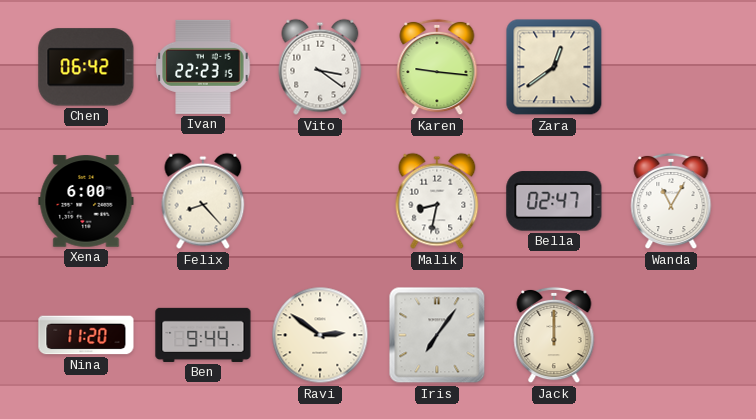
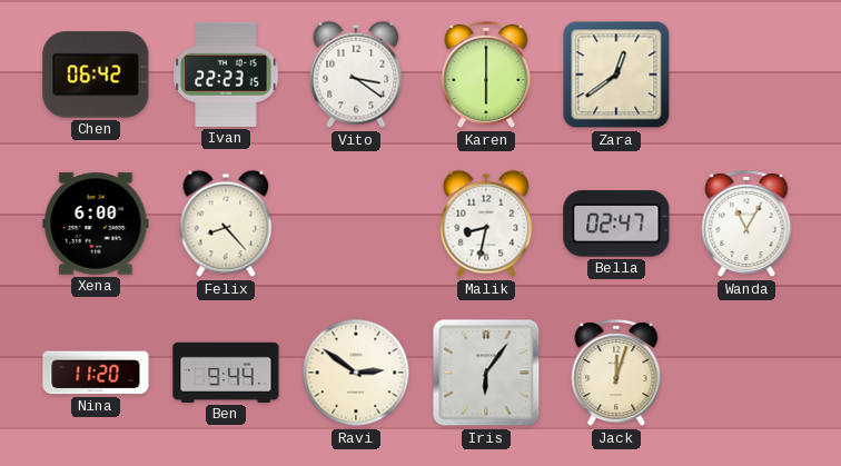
Karen: 9:16 -> 6:00
Iris: 7:06 -> 6:06
Jack: 12:00 -> 12:03
